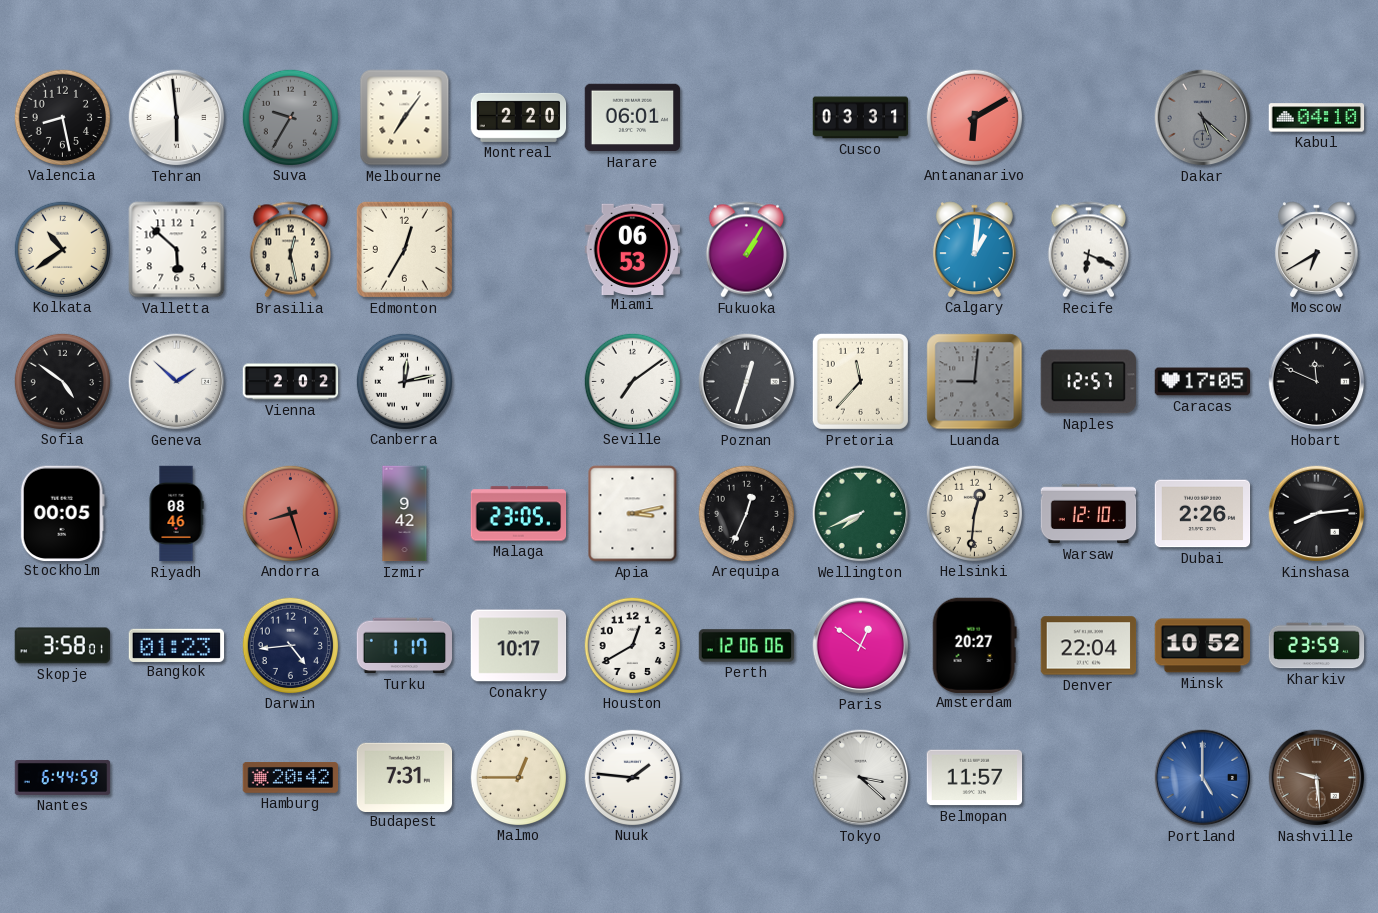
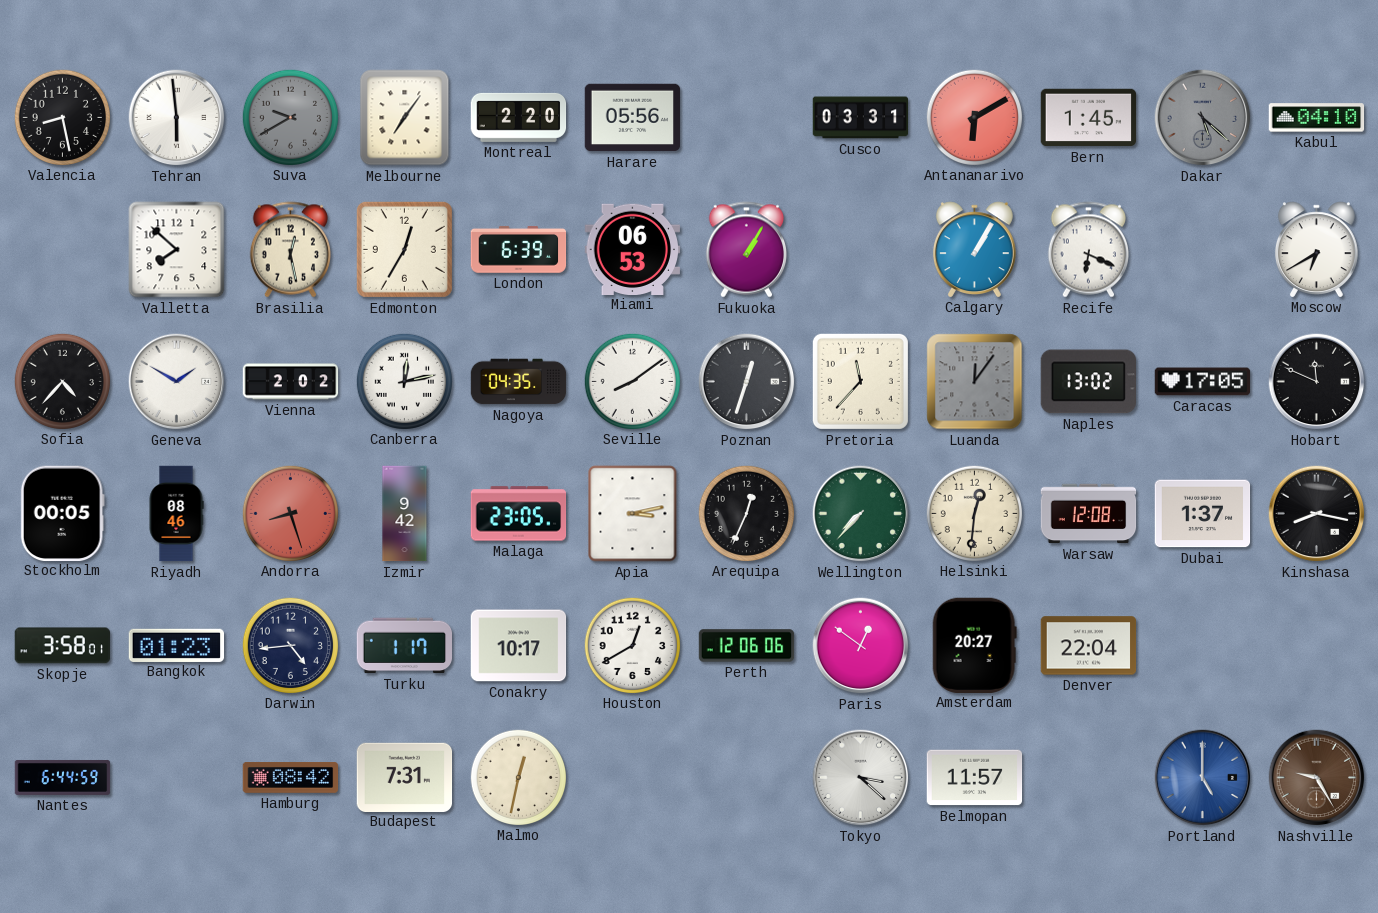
Suva: 9:35 -> 9:40
Harare: 06:01 -> 05:56
Bern: none -> 1:45
Kolkata: 10:39 -> none
Valletta: 5:52 -> 7:52
London: none -> 6:39
Calgary: 1:01 -> 1:05
Sofia: 4:51 -> 4:37
Geneva: 1:52 -> 1:50
Nagoya: none -> 04:35
Seville: 7:09 -> 8:09
Luanda: 9:01 -> 12:06
Naples: 12:57 -> 13:02
Wellington: 7:41 -> 7:37
Warsaw: 12:10 -> 12:08
Dubai: 2:26 -> 1:37
Kinshasa: 8:14 -> 8:17
Minsk: 10:52 -> none
Kharkiv: 23:59 -> none
Hamburg: 20:42 -> 08:42
Malmo: 12:45 -> 12:32
Nuuk: 1:46 -> none
Nashville: 9:29 -> 9:25
